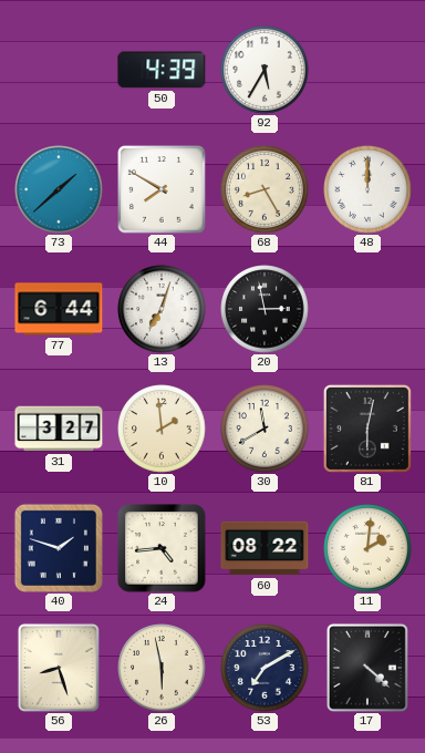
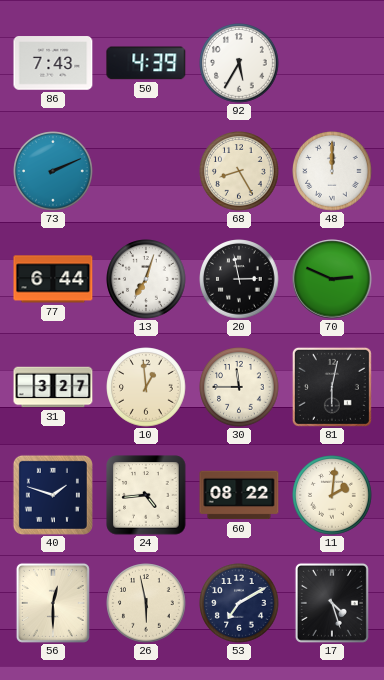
86: none -> 7:43
73: 1:38 -> 2:11
44: 7:50 -> none
70: none -> 2:49
10: 1:59 -> 12:59
30: 11:40 -> 11:45
56: 8:27 -> 12:30
17: 4:22 -> 4:27
